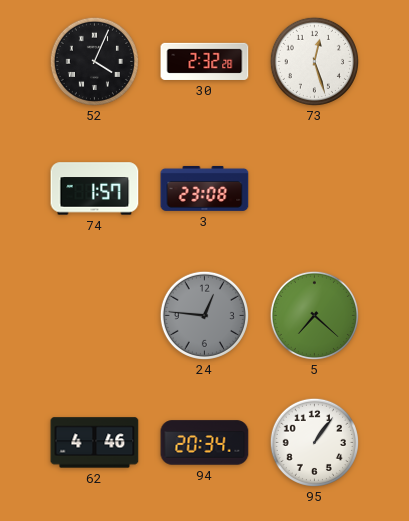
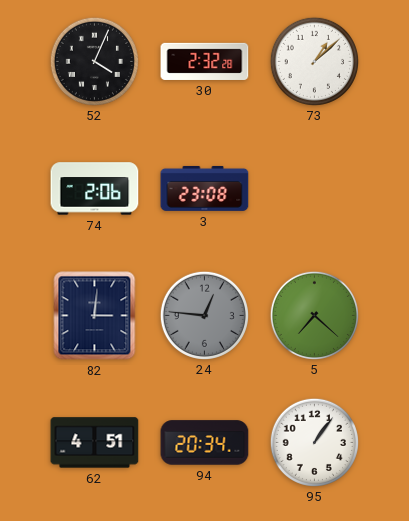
73: 12:27 -> 1:08
74: 1:57 -> 2:06
82: none -> 3:01
62: 4:46 -> 4:51
